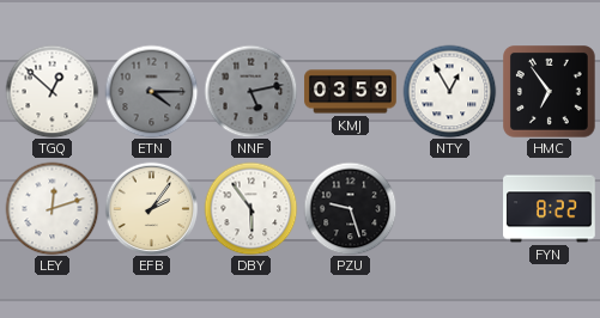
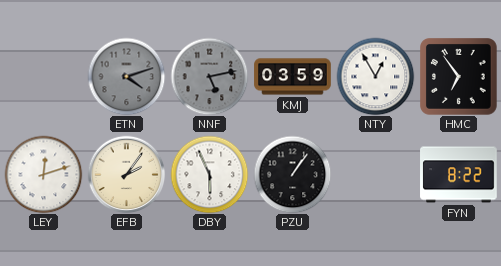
TGQ: 12:52 -> none
ETN: 4:15 -> 4:12
DBY: 5:54 -> 5:56
PZU: 9:27 -> 1:06
